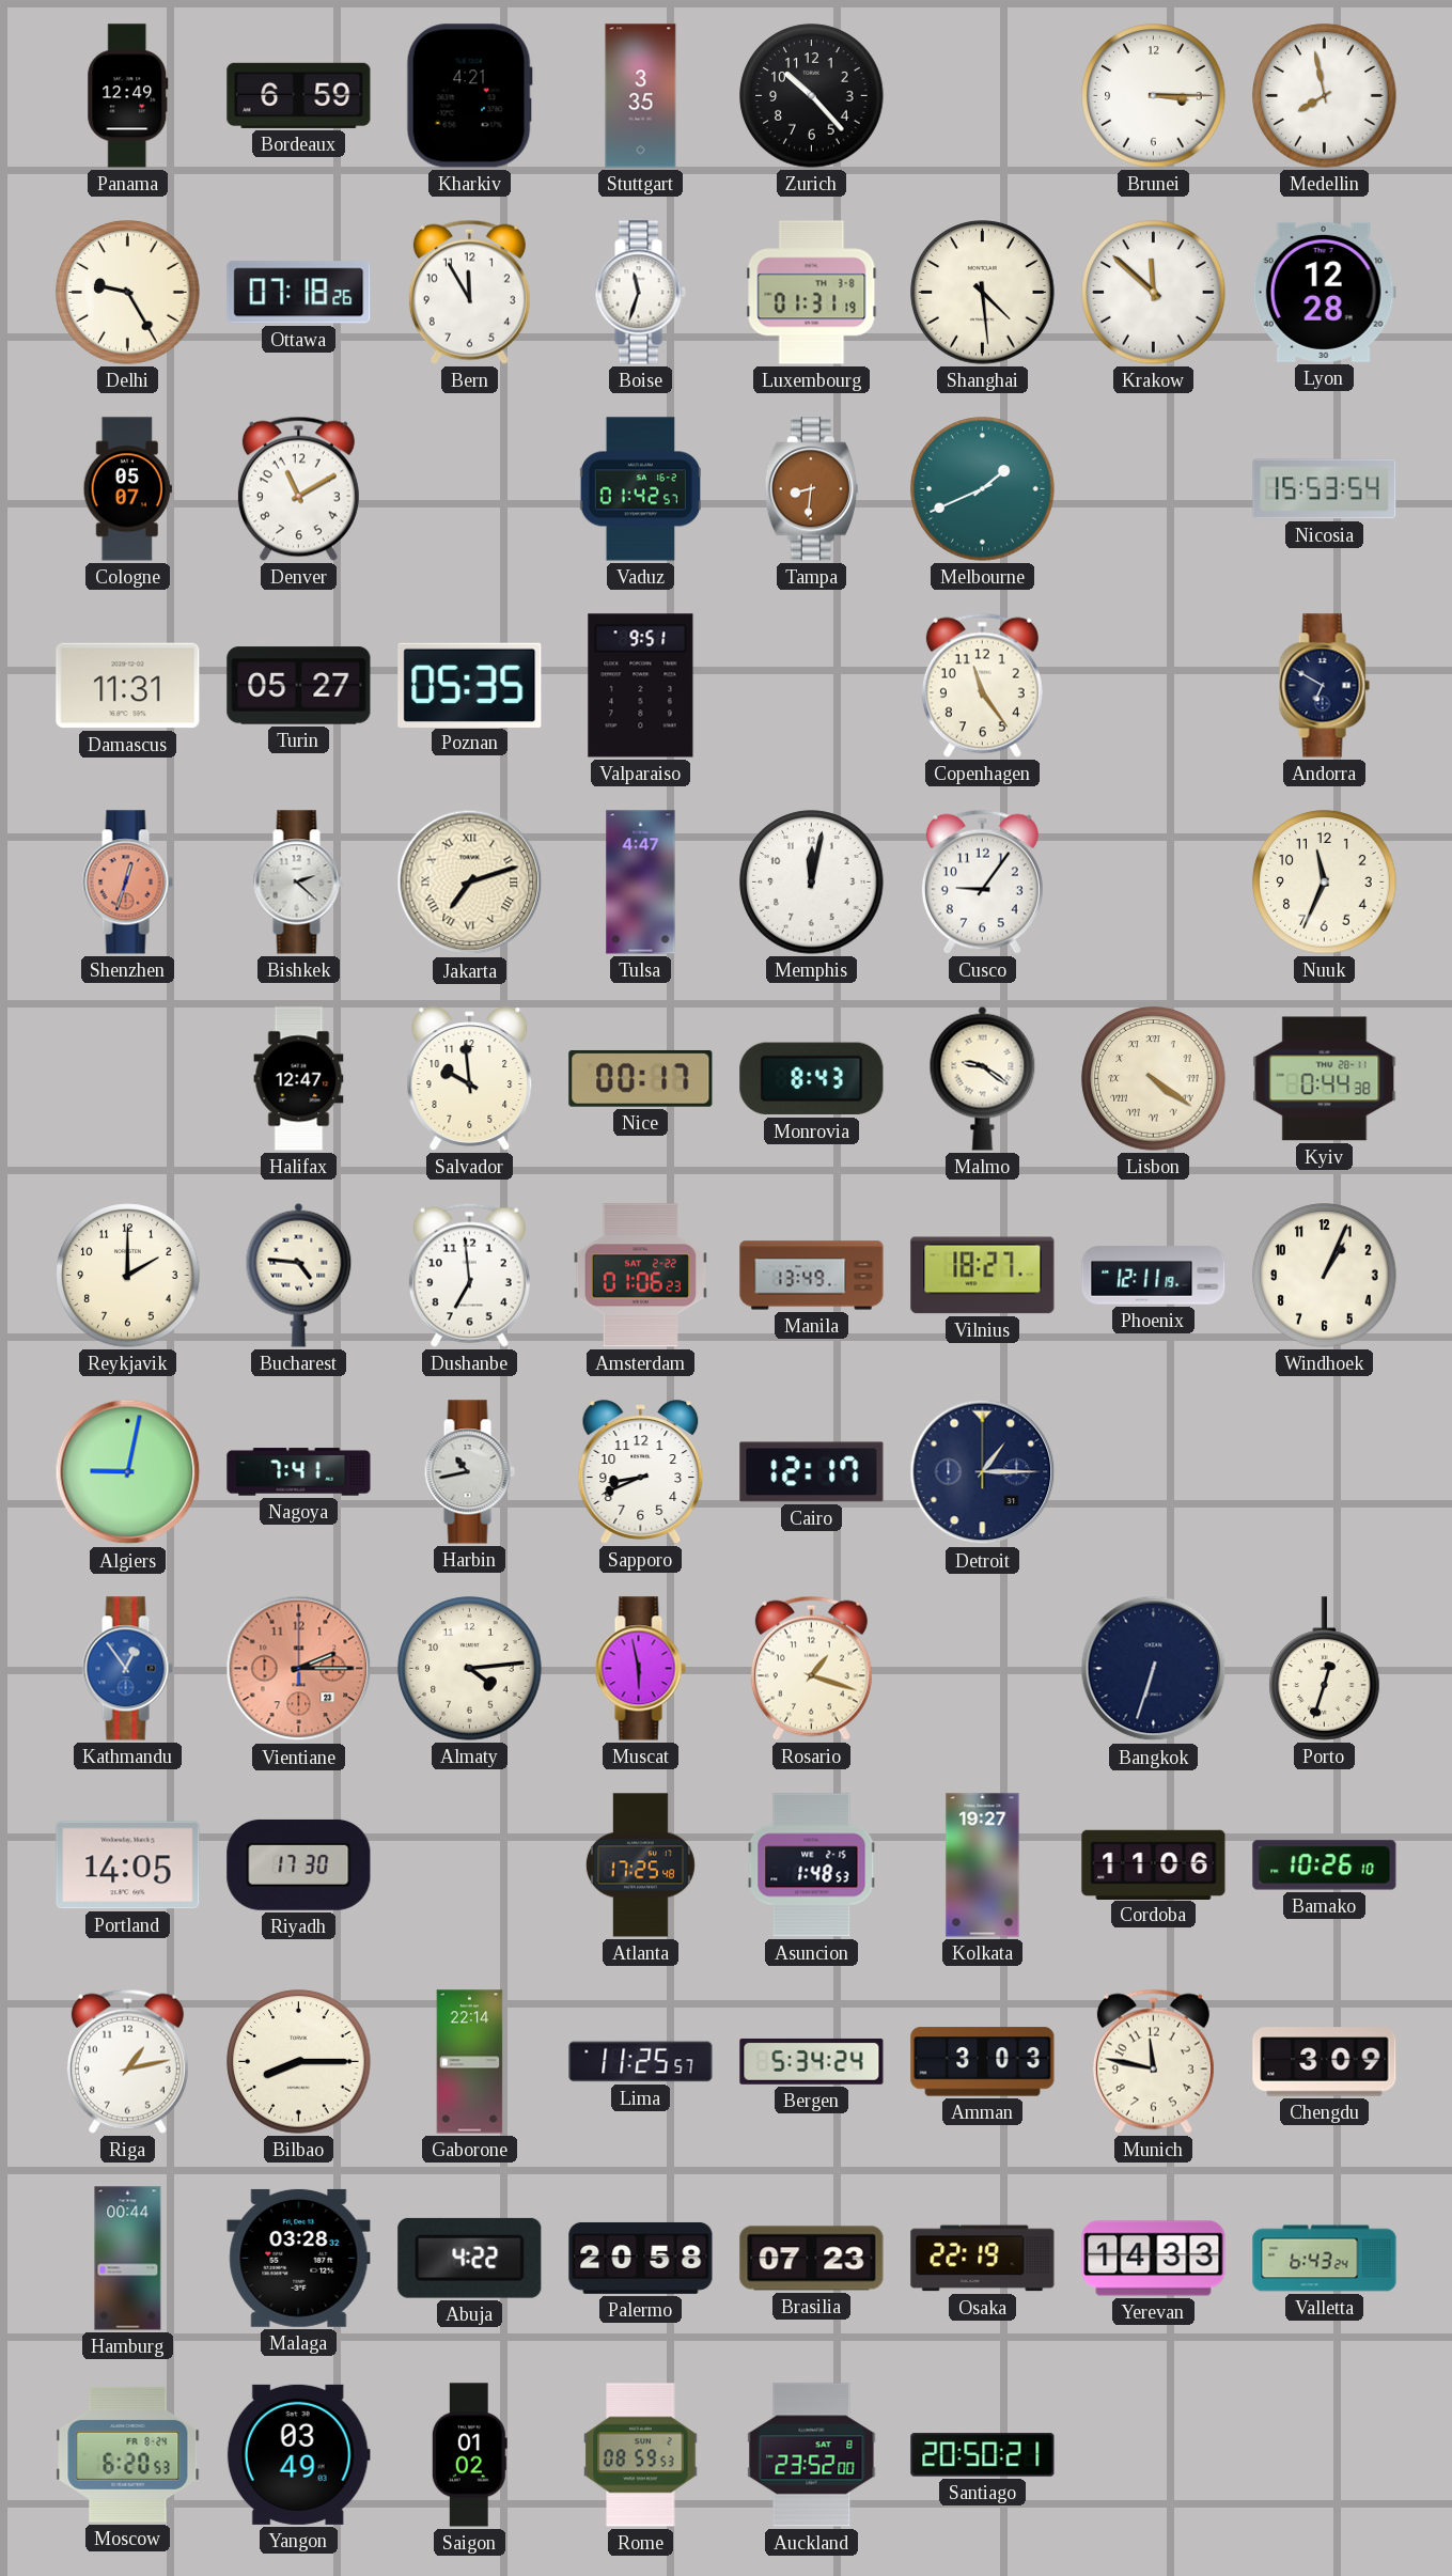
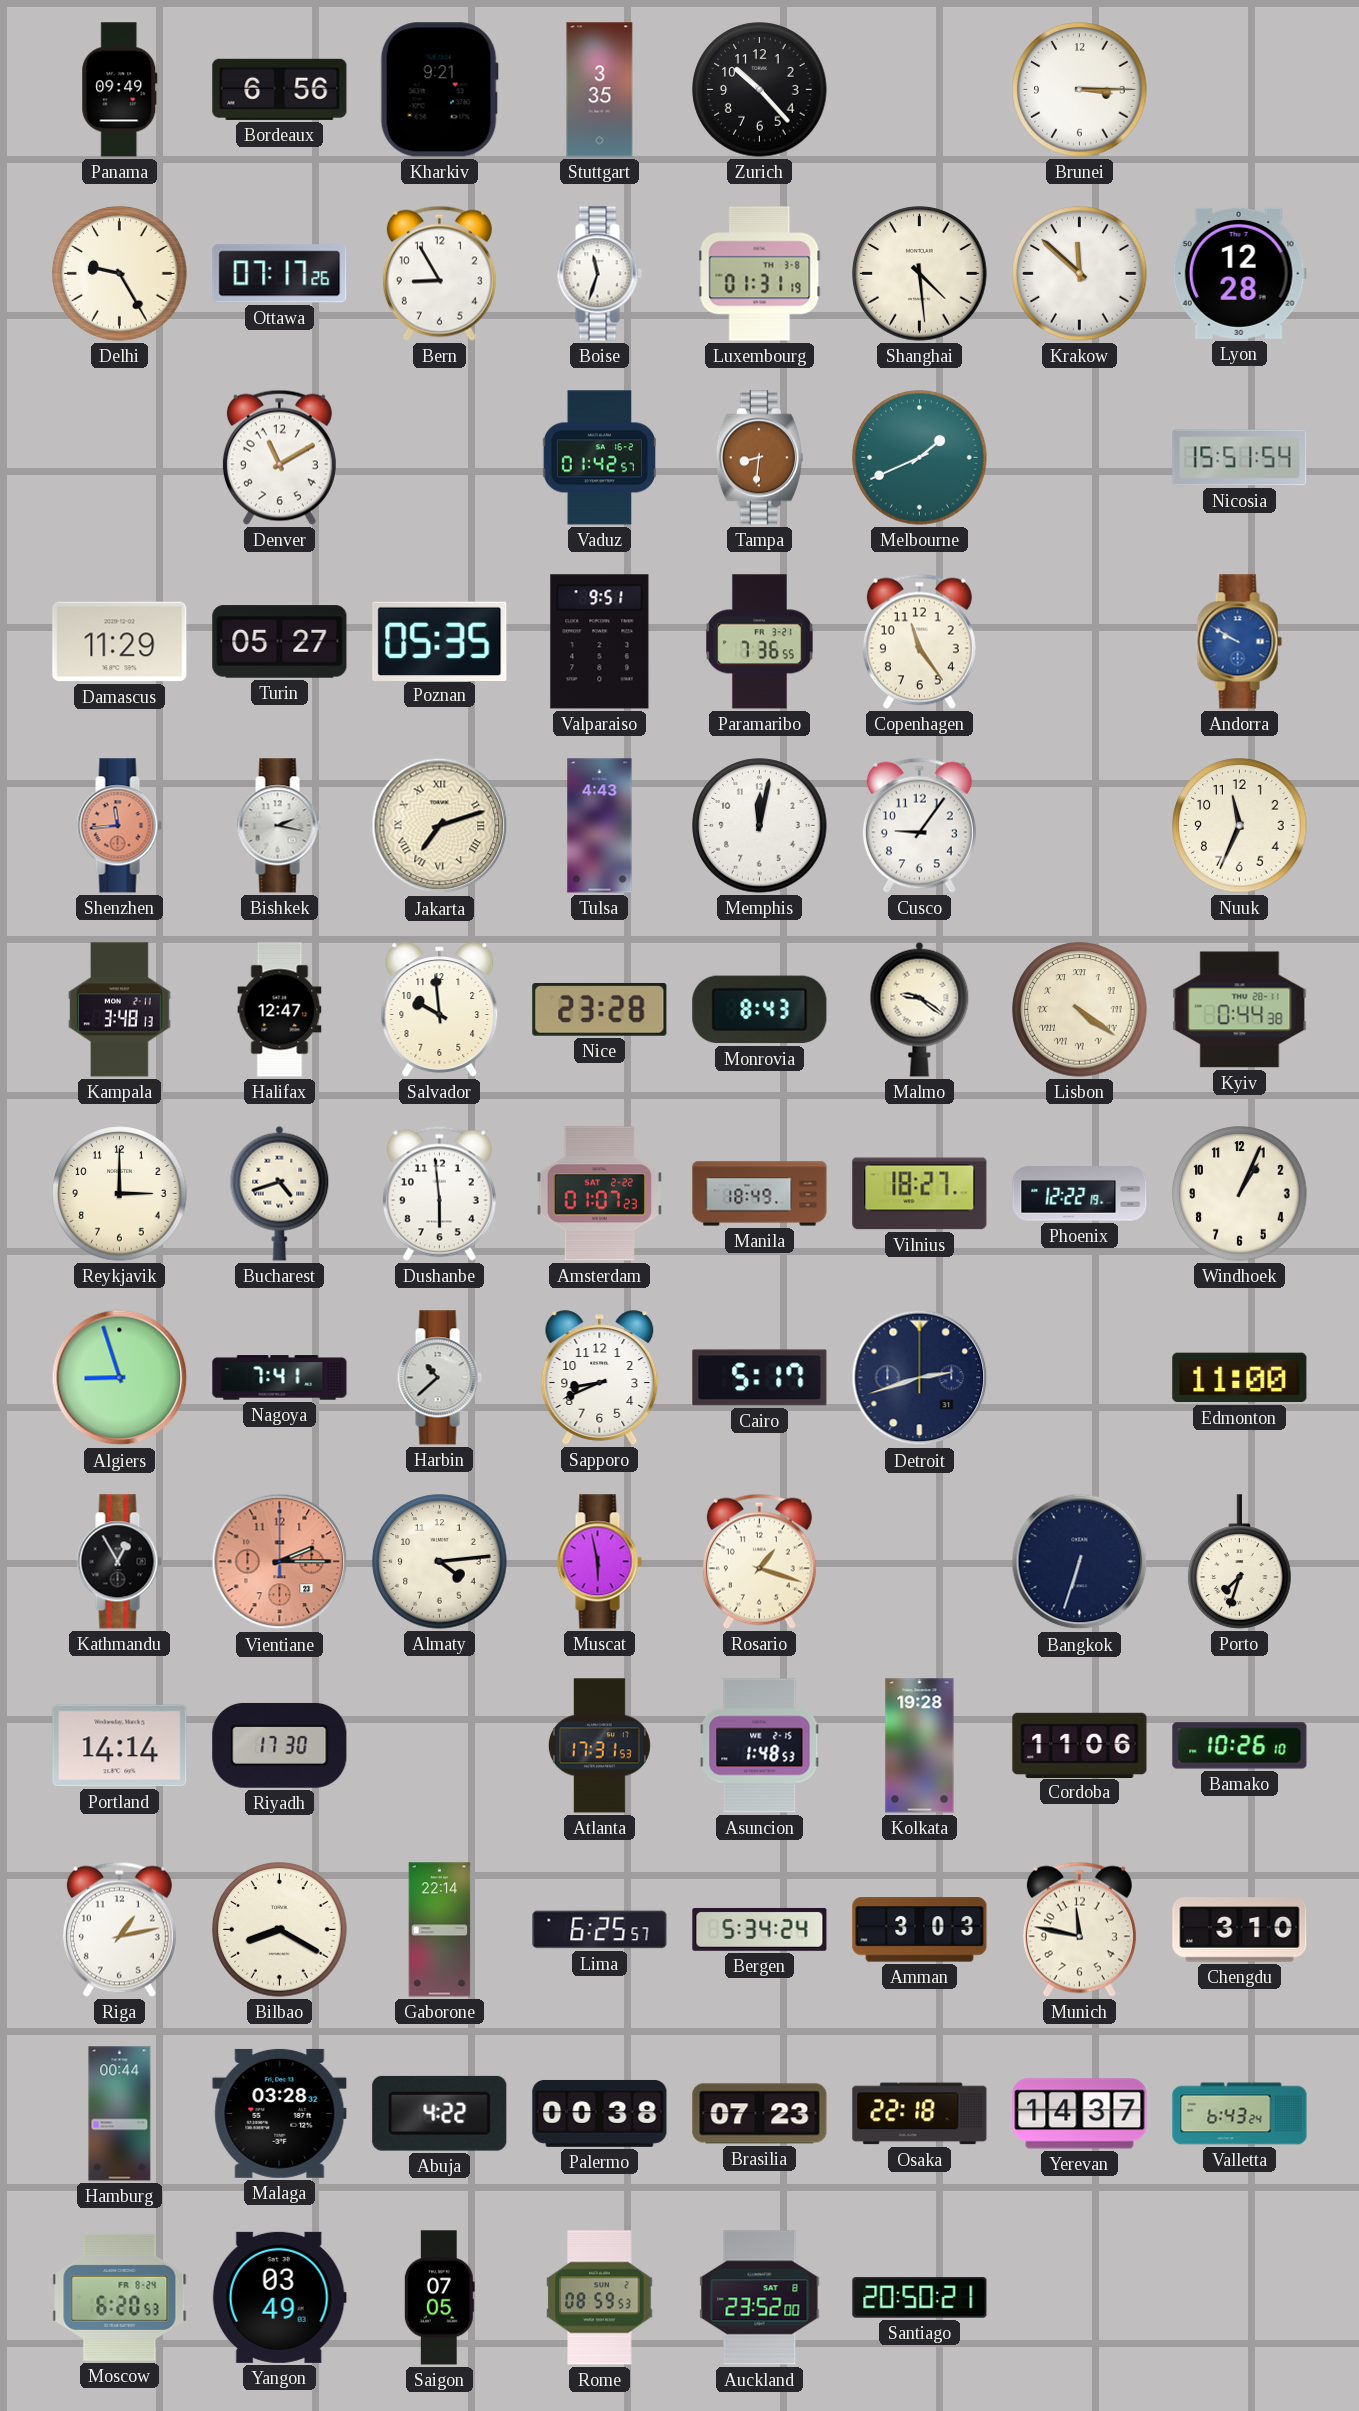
Panama: 12:49 -> 09:49
Bordeaux: 6:59 -> 6:56
Kharkiv: 4:21 -> 9:21
Medellin: 7:58 -> none
Ottawa: 07:18 -> 07:17
Bern: 11:55 -> 8:55
Cologne: 05:07 -> none
Nicosia: 15:53 -> 15:51
Damascus: 11:31 -> 11:29
Paramaribo: none -> 7:36
Andorra: 6:50 -> 9:50
Andorra dial: navy -> blue
Shenzhen: 12:33 -> 11:44
Bishkek: 2:22 -> 2:17
Tulsa: 4:47 -> 4:43
Kampala: none -> 3:48
Nice: 00:17 -> 23:28
Reykjavik: 2:00 -> 3:00
Bucharest: 4:46 -> 4:42
Dushanbe: 6:59 -> 5:59
Amsterdam: 01:06 -> 01:07
Manila: 13:49 -> 18:49
Phoenix: 12:11 -> 12:22
Algiers: 9:02 -> 8:57
Harbin: 10:43 -> 10:38
Cairo: 12:17 -> 5:17
Detroit: 1:15 -> 2:42
Edmonton: none -> 11:00
Kathmandu: 12:54 -> 12:55
Kathmandu dial: blue -> black
Porto: 12:33 -> 7:33
Portland: 14:05 -> 14:14
Atlanta: 17:25 -> 17:31
Kolkata: 19:27 -> 19:28
Bilbao: 8:15 -> 8:20
Lima: 11:25 -> 6:25
Chengdu: 3:09 -> 3:10
Palermo: 20:58 -> 00:38
Osaka: 22:19 -> 22:18
Yerevan: 14:33 -> 14:37
Saigon: 01:02 -> 07:05
